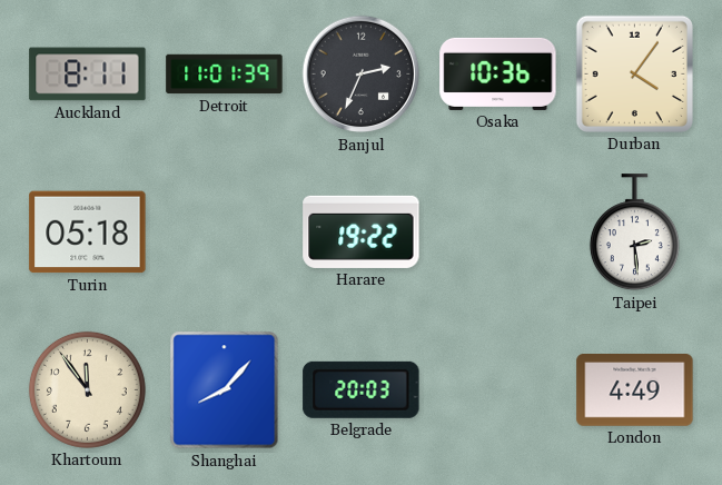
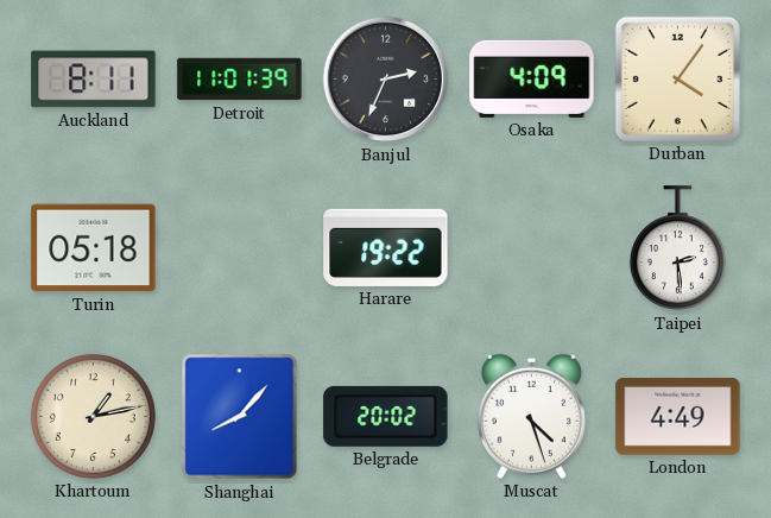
Osaka: 10:36 -> 4:09
Khartoum: 11:54 -> 1:13
Belgrade: 20:03 -> 20:02
Muscat: none -> 4:27
